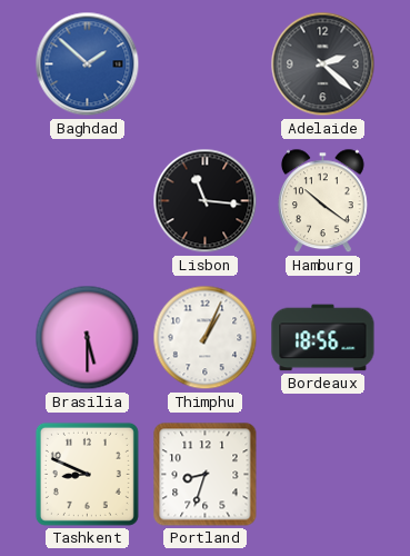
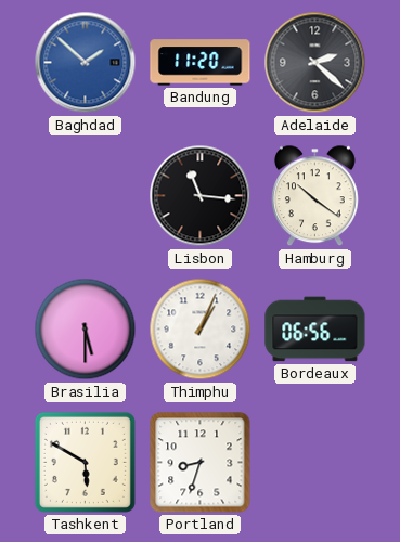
Bandung: none -> 11:20
Bordeaux: 18:56 -> 06:56
Tashkent: 8:49 -> 5:50
